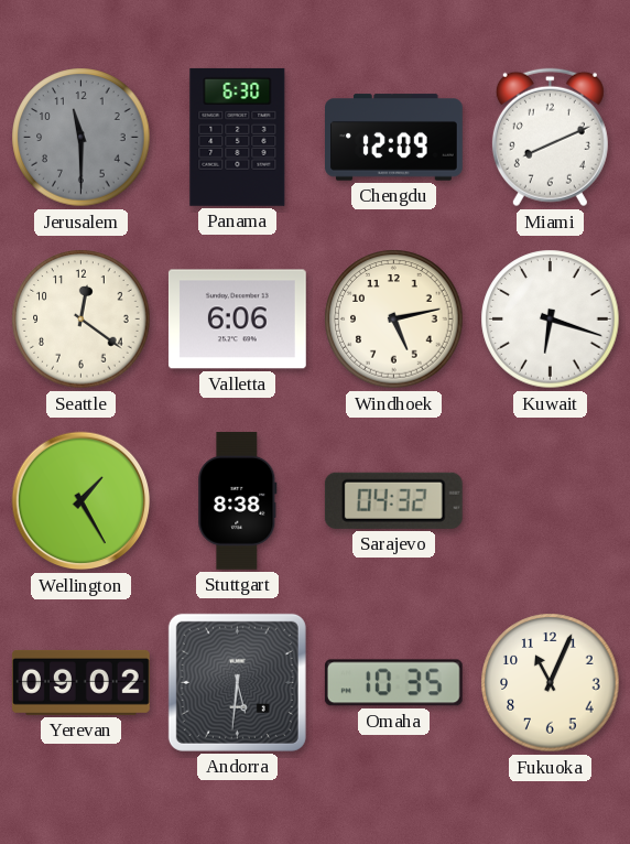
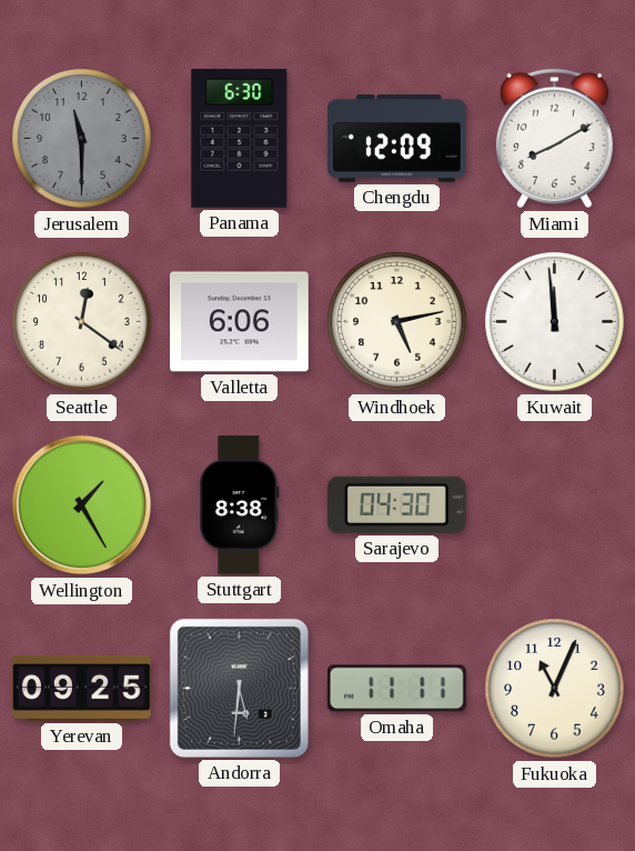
Miami: 8:11 -> 8:10
Kuwait: 6:18 -> 11:59
Sarajevo: 04:32 -> 04:30
Yerevan: 09:02 -> 09:25
Omaha: 10:35 -> 11:11
